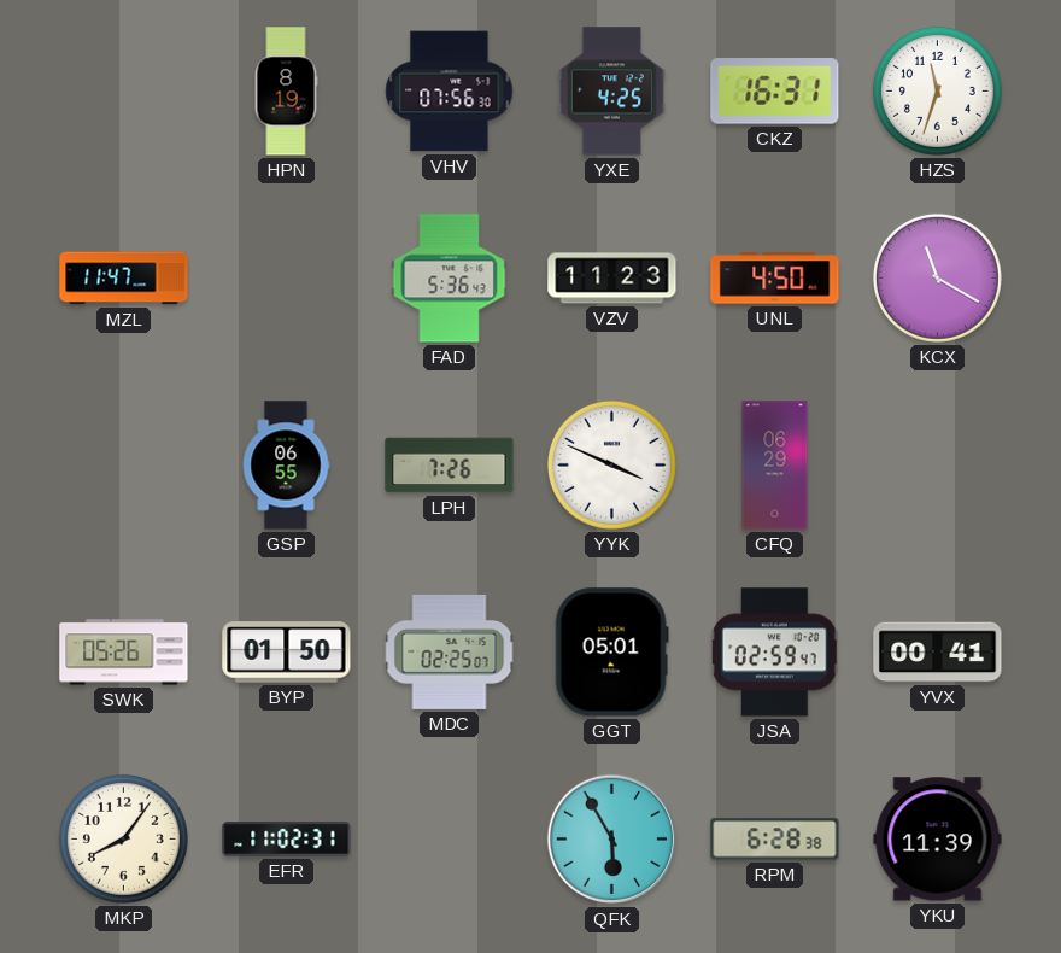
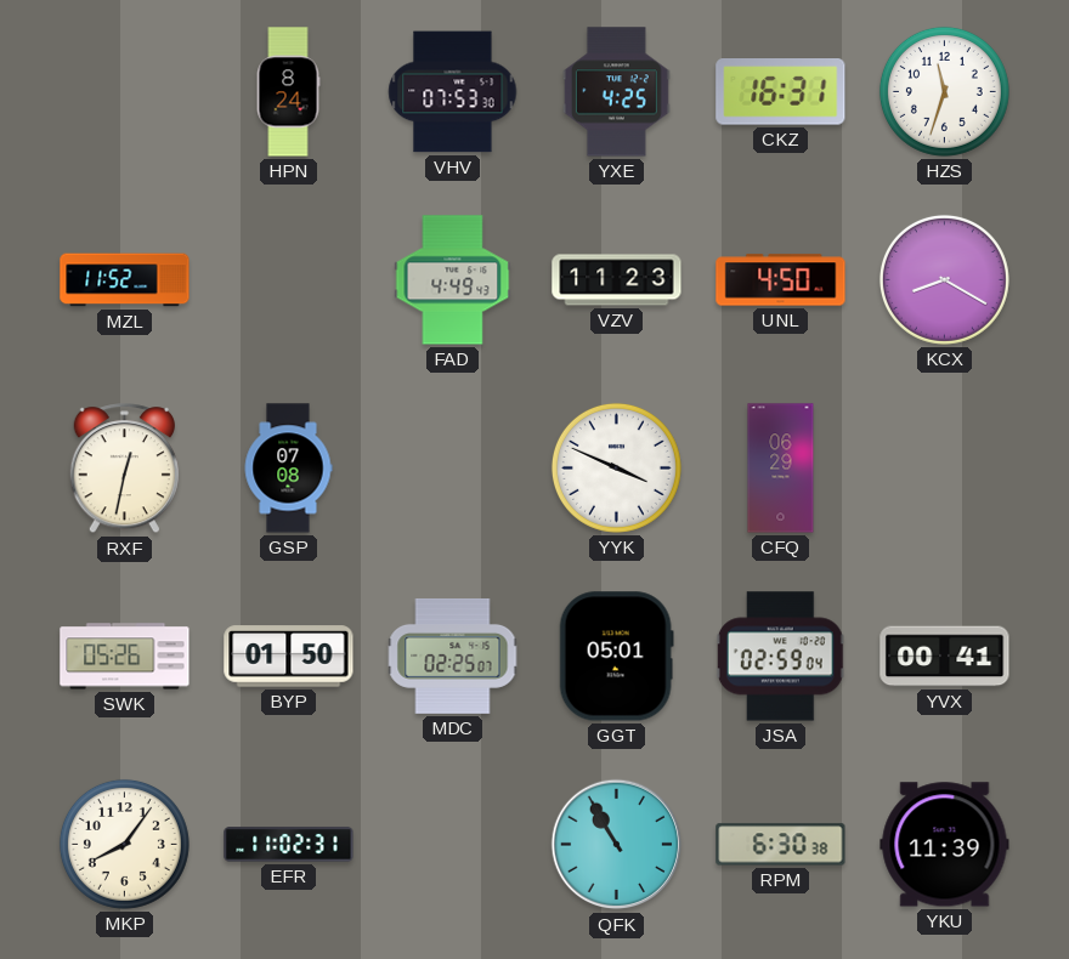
HPN: 8:19 -> 8:24
VHV: 07:56 -> 07:53
MZL: 11:47 -> 11:52
FAD: 5:36 -> 4:49
KCX: 11:20 -> 8:20
RXF: none -> 12:32
GSP: 06:55 -> 07:08
LPH: 7:26 -> none
JSA: 02:59:47 -> 02:59:04
QFK: 5:55 -> 10:55
RPM: 6:28 -> 6:30
